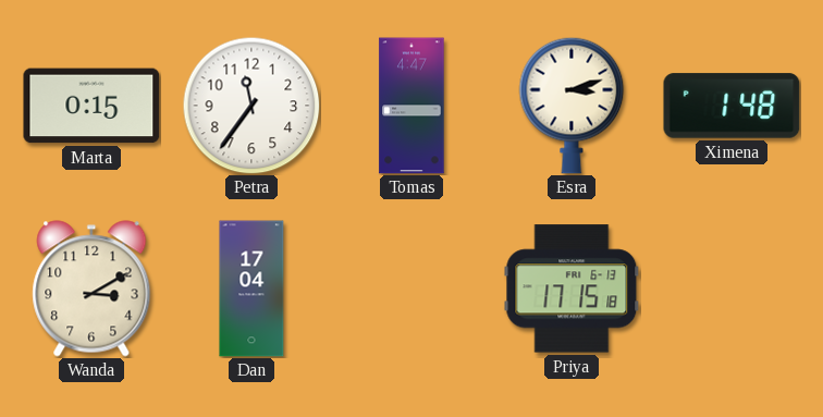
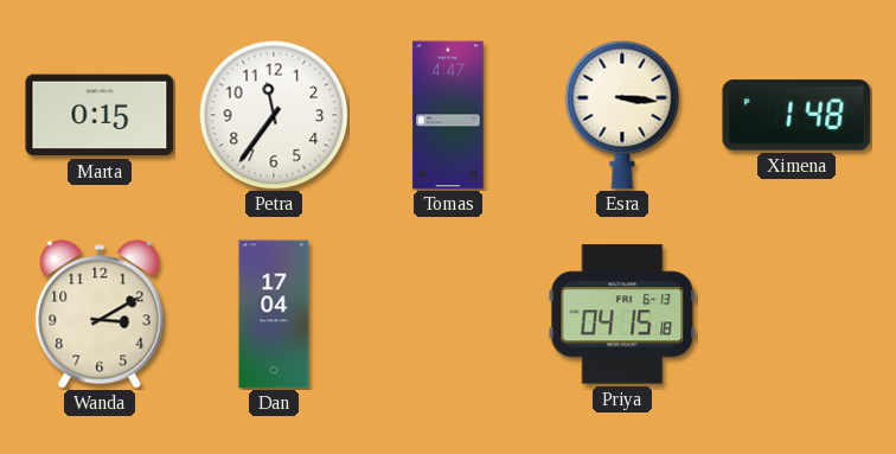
Esra: 3:12 -> 3:16
Priya: 17:15 -> 04:15
